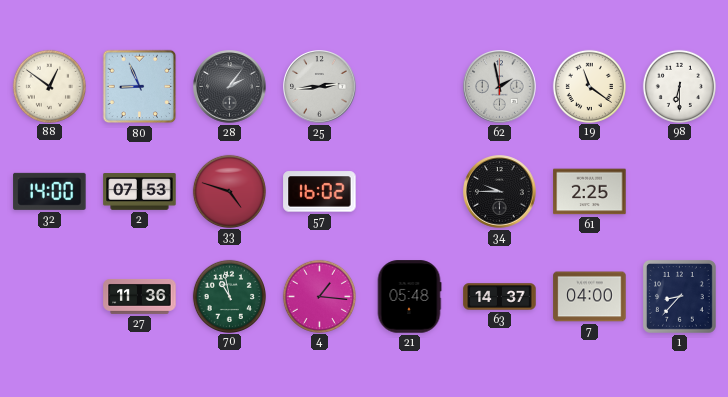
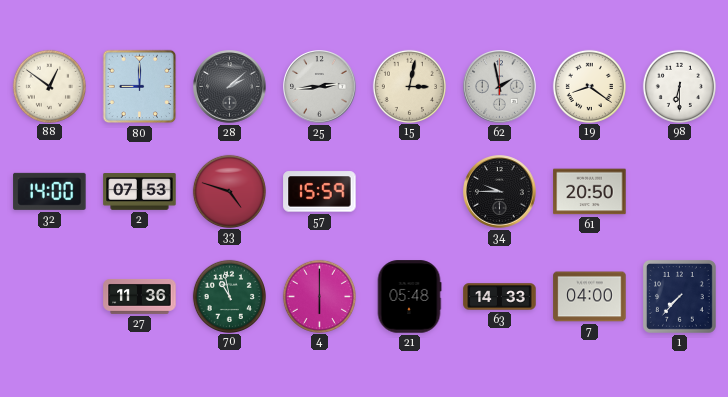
80: 8:56 -> 9:00
28: 2:06 -> 2:08
15: none -> 3:02
19: 11:21 -> 8:21
57: 16:02 -> 15:59
61: 2:25 -> 20:50
4: 1:16 -> 6:00
63: 14:37 -> 14:33
1: 8:37 -> 7:37
